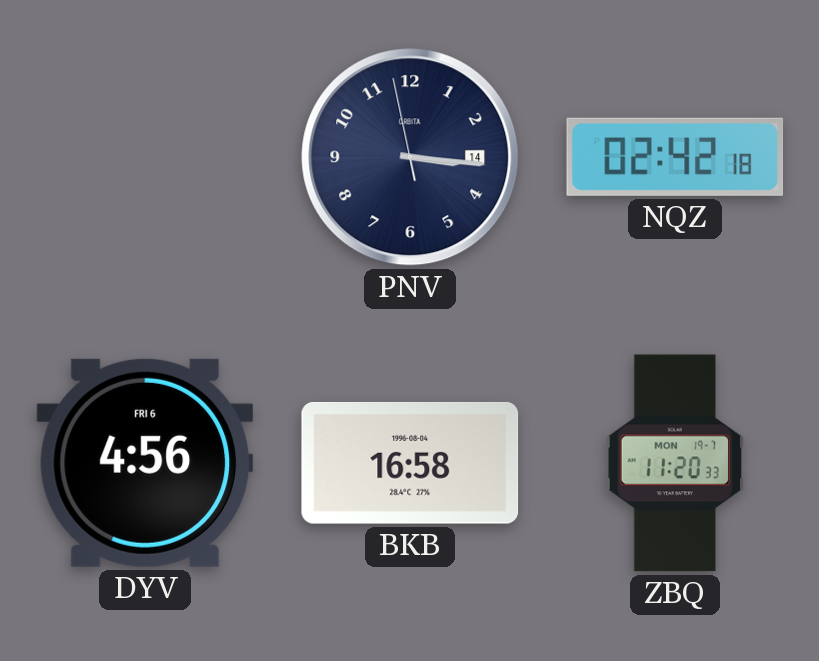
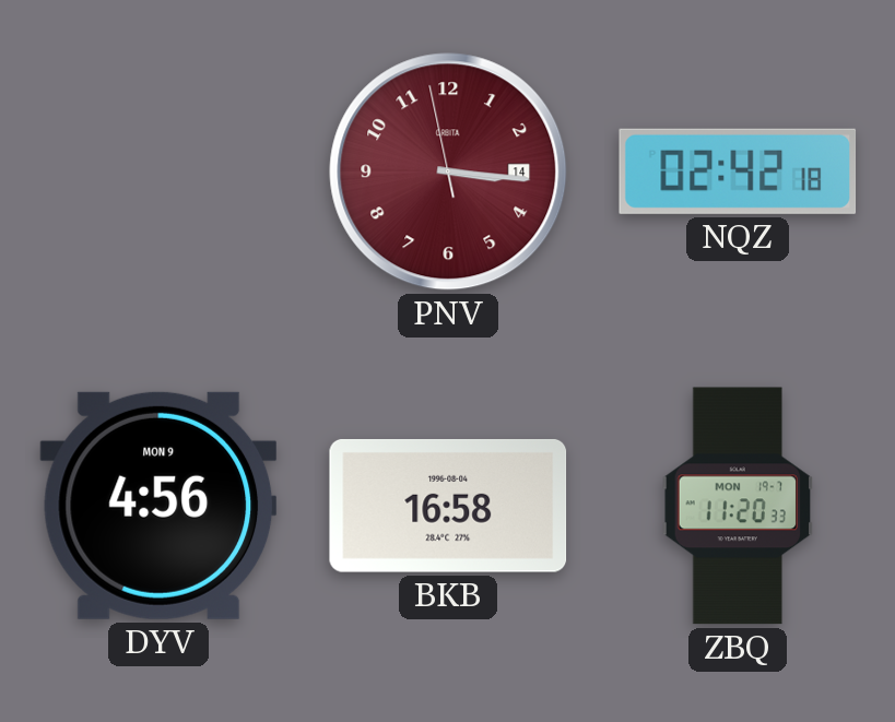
PNV dial: navy -> burgundy
DYV date: FRI 6 -> MON 9
